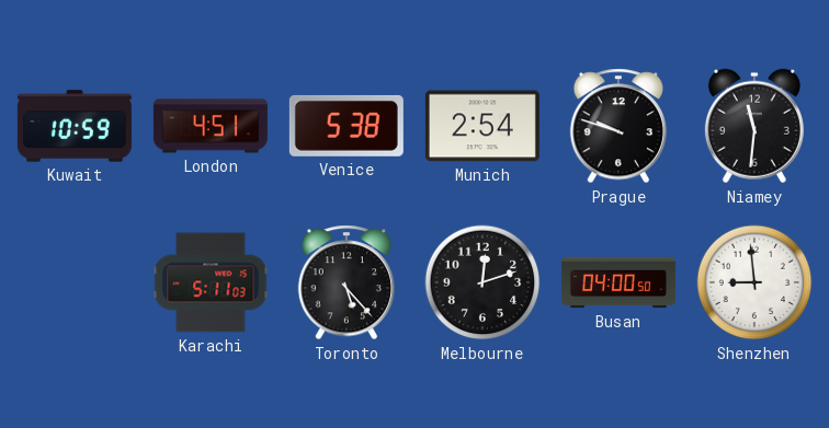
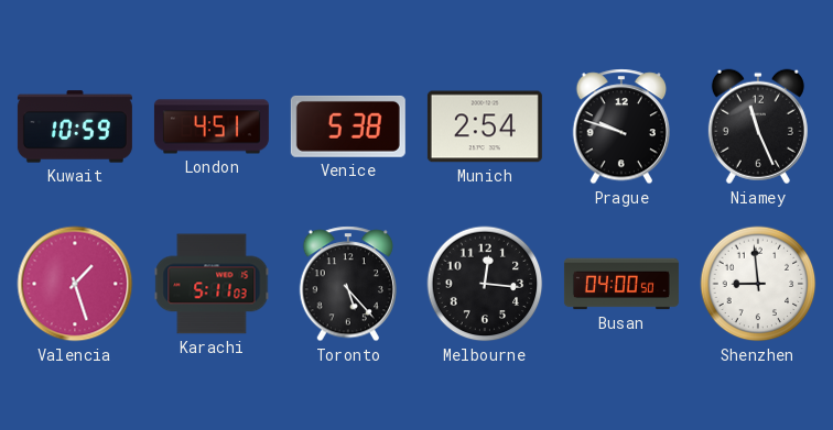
Niamey: 11:31 -> 11:26
Valencia: none -> 1:27
Melbourne: 12:12 -> 12:16
